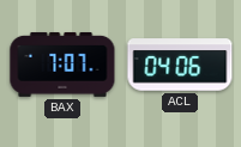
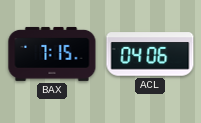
BAX: 7:07 -> 7:15
